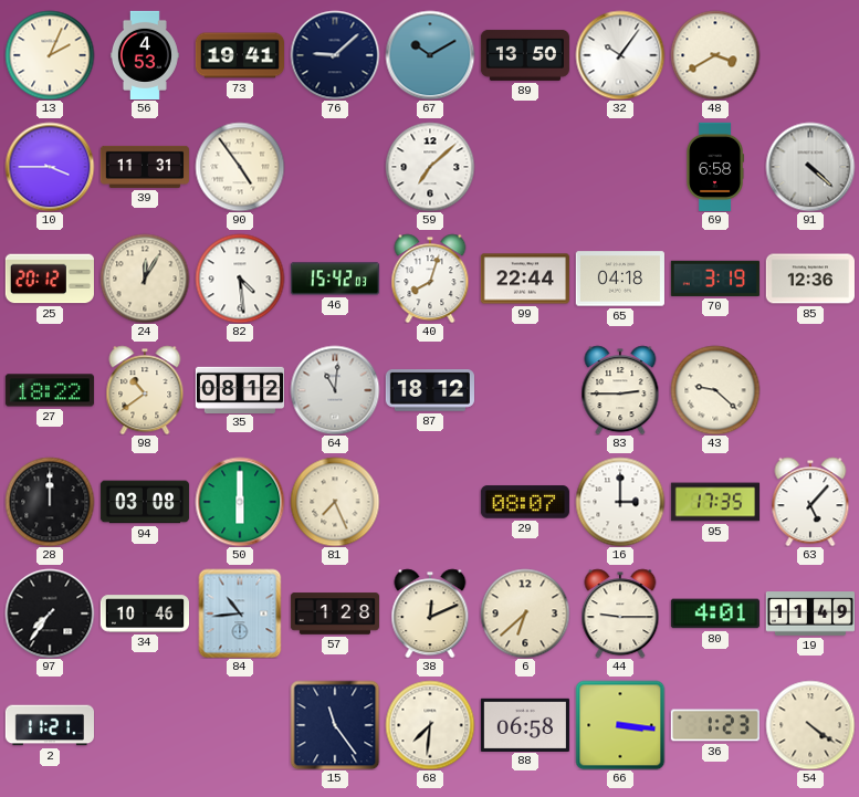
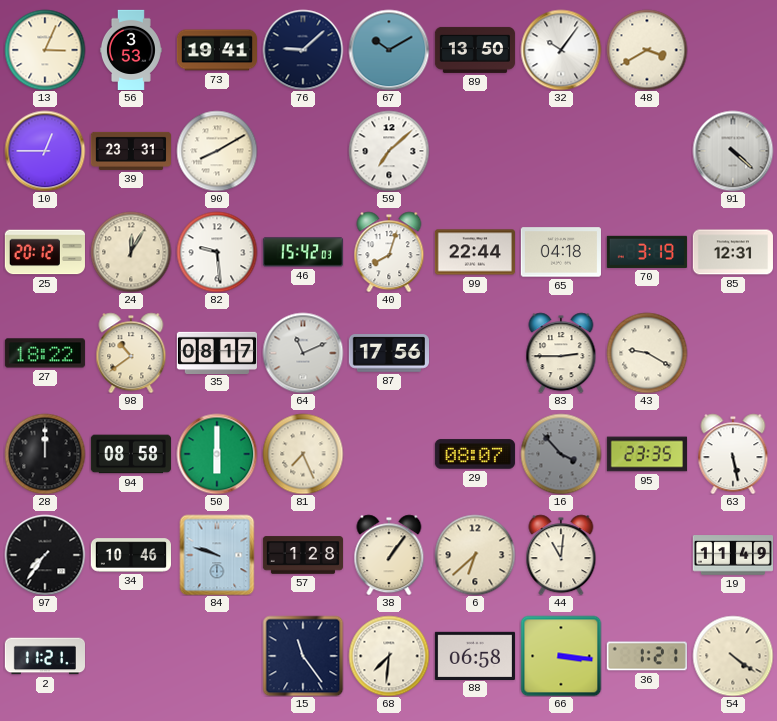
13: 2:04 -> 3:04
56: 4:53 -> 3:53
10: 3:45 -> 12:45
39: 11:31 -> 23:31
90: 4:54 -> 8:10
69: 6:58 -> none
82: 4:29 -> 9:29
85: 12:36 -> 12:31
35: 08:12 -> 08:17
64: 11:01 -> 11:11
87: 18:12 -> 17:56
43: 9:22 -> 9:20
94: 03:08 -> 08:58
16: 3:00 -> 3:53
16 dial: white -> grey
95: 17:35 -> 23:35
63: 5:07 -> 5:28
84: 10:44 -> 9:48
38: 12:11 -> 1:06
44: 9:15 -> 11:01
80: 4:01 -> none
36: 1:23 -> 1:21
